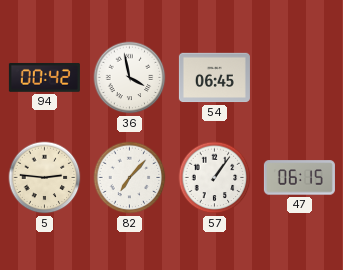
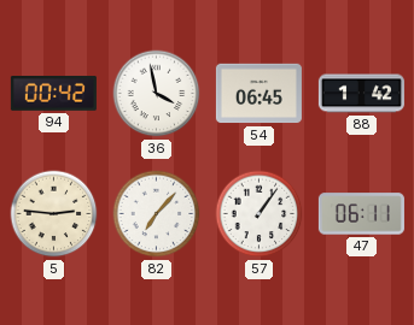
88: none -> 1:42
47: 06:15 -> 06:11
